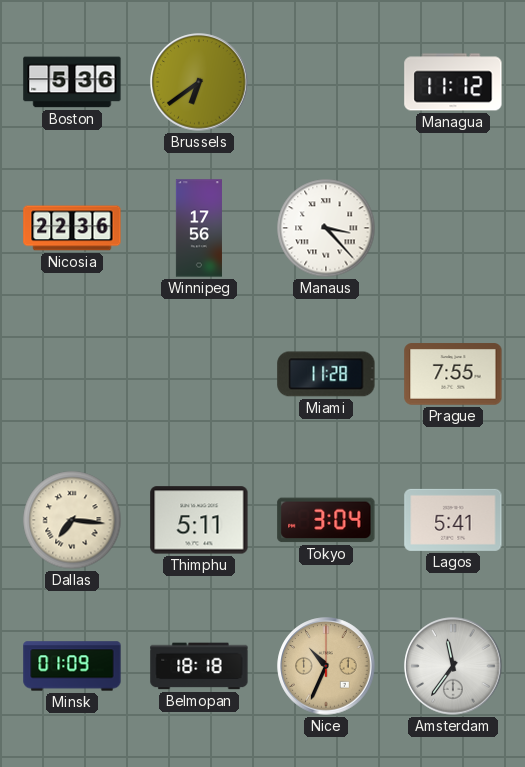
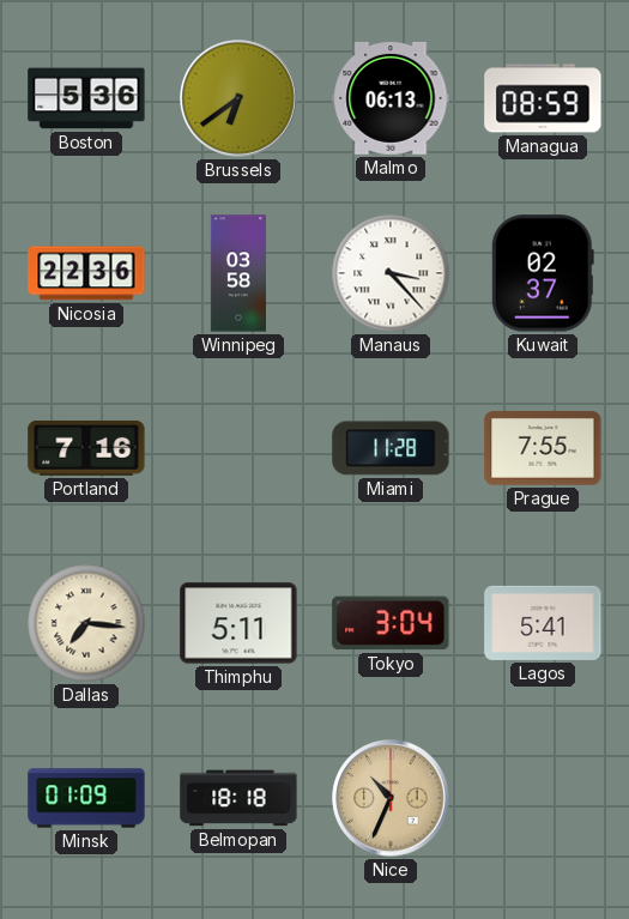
Malmo: none -> 06:13
Managua: 11:12 -> 08:59
Winnipeg: 17:56 -> 03:58
Kuwait: none -> 02:37
Portland: none -> 7:16
Amsterdam: 11:36 -> none
